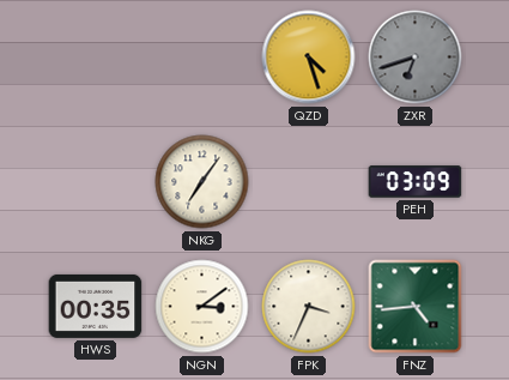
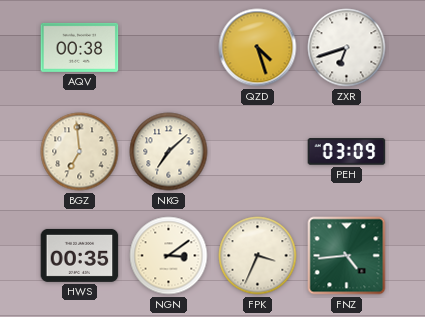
AQV: none -> 00:38
ZXR dial: grey -> white
BGZ: none -> 6:59
NKG: 7:06 -> 7:08
